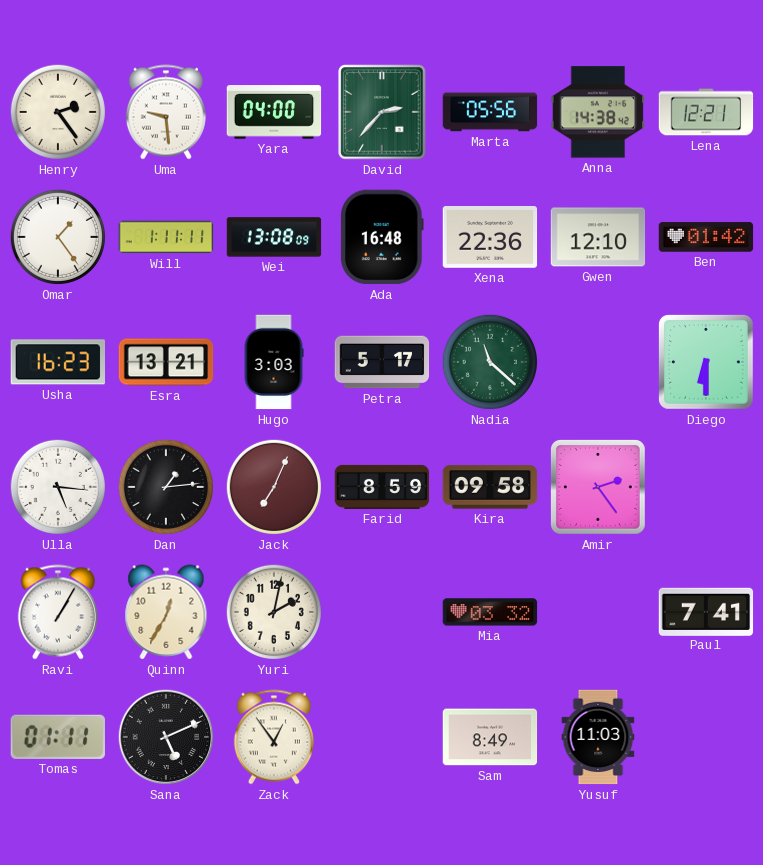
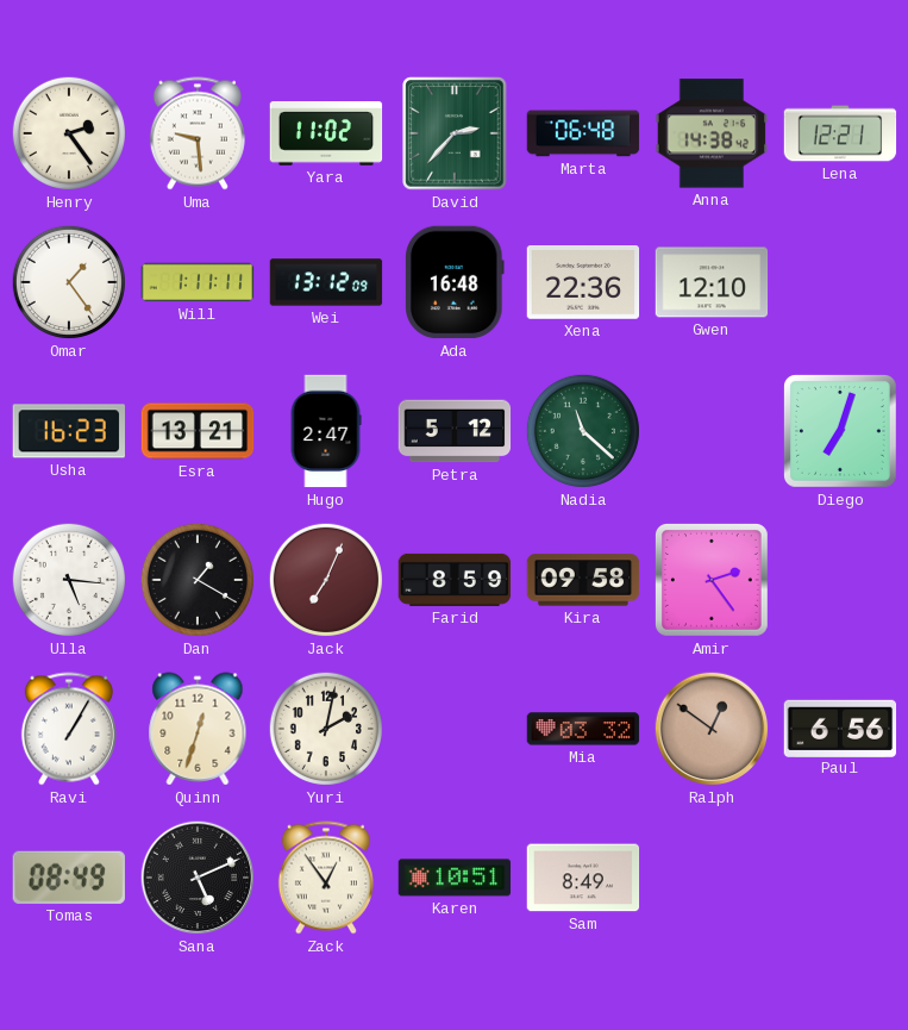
Yara: 04:00 -> 11:02
Marta: 05:56 -> 06:48
Wei: 13:08 -> 13:12
Ben: 01:42 -> none
Hugo: 3:03 -> 2:47
Petra: 5:17 -> 5:12
Diego: 6:30 -> 7:03
Dan: 1:14 -> 1:20
Quinn: 12:35 -> 12:33
Ralph: none -> 12:51
Paul: 7:41 -> 6:56
Tomas: 01:11 -> 08:49
Karen: none -> 10:51
Yusuf: 11:03 -> none
